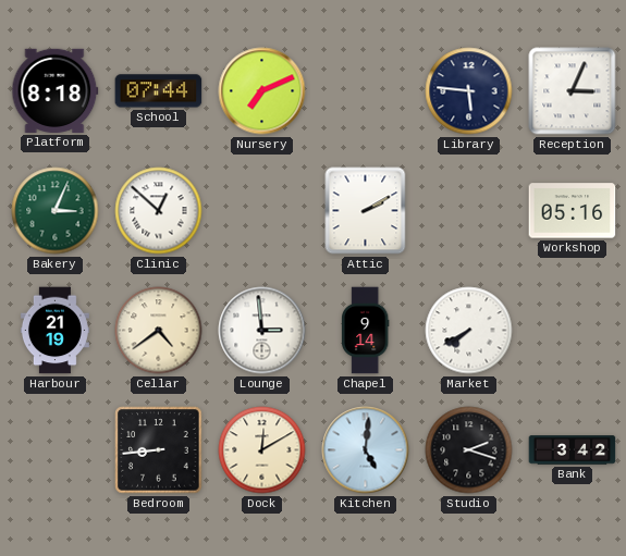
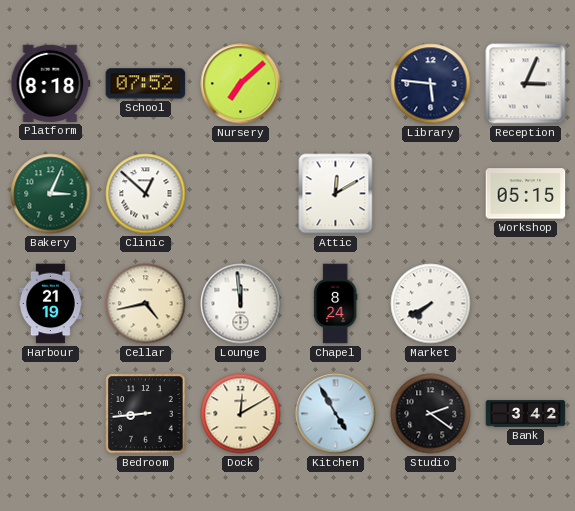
School: 07:44 -> 07:52
Nursery: 7:11 -> 7:08
Attic: 2:10 -> 12:10
Workshop: 05:16 -> 05:15
Cellar: 4:39 -> 4:43
Lounge: 2:59 -> 11:59
Chapel: 9:14 -> 8:24
Kitchen: 5:01 -> 4:55
Studio: 2:18 -> 2:21
